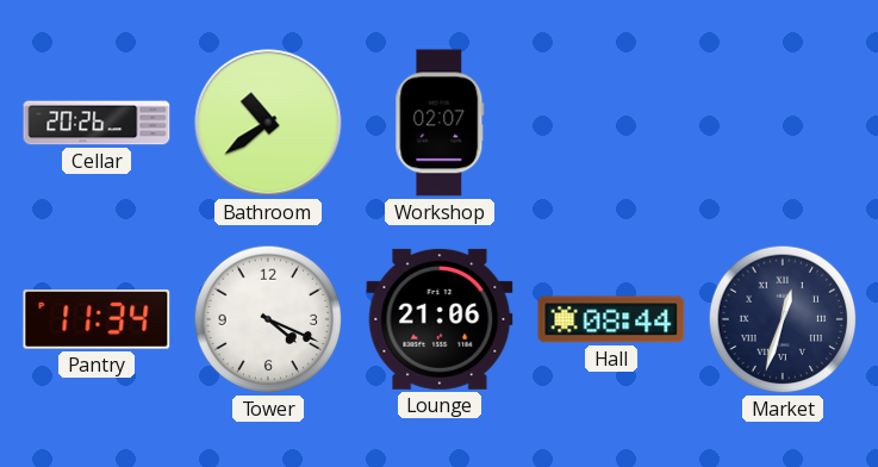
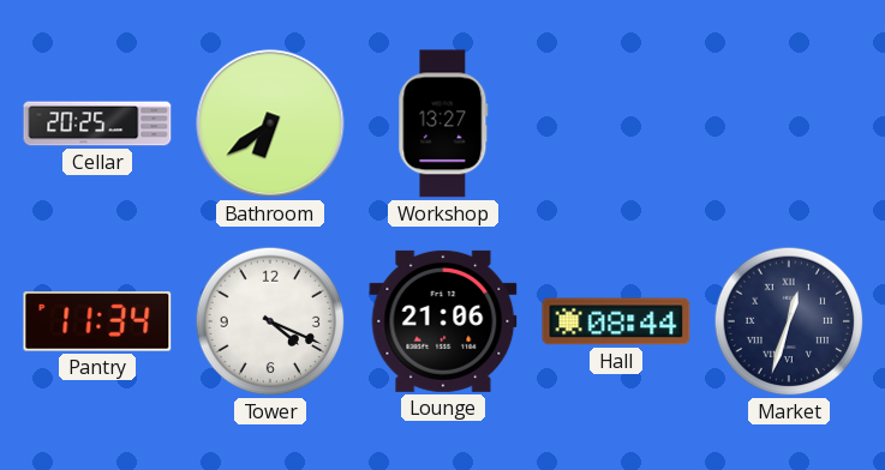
Cellar: 20:26 -> 20:25
Bathroom: 10:39 -> 6:39
Workshop: 02:07 -> 13:27
